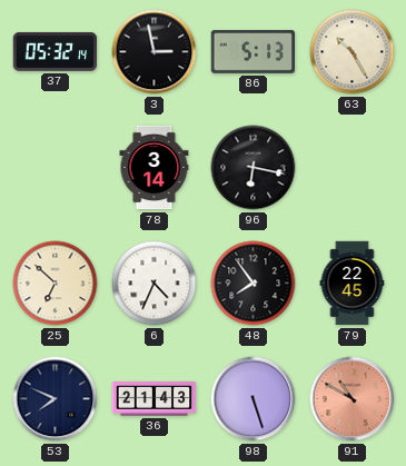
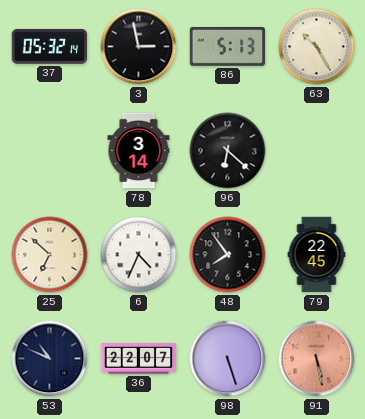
96: 6:17 -> 6:22
53: 7:49 -> 10:49
36: 21:43 -> 22:07
91: 10:50 -> 5:28
